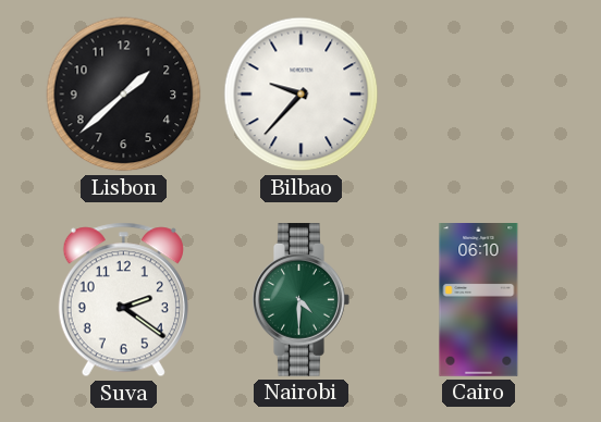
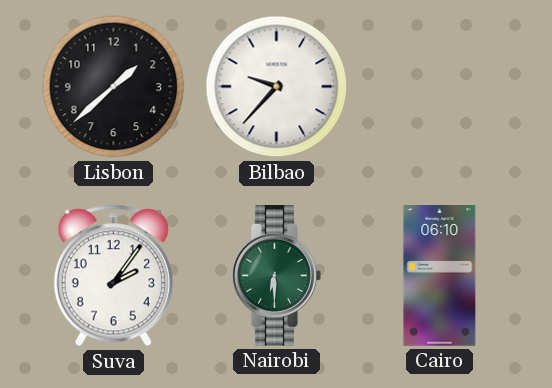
Suva: 2:21 -> 2:06
Nairobi: 4:30 -> 6:30
